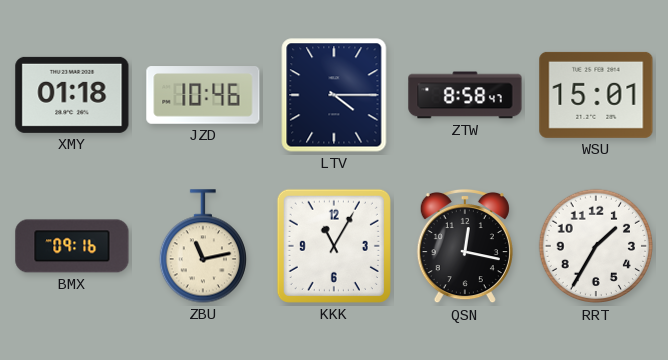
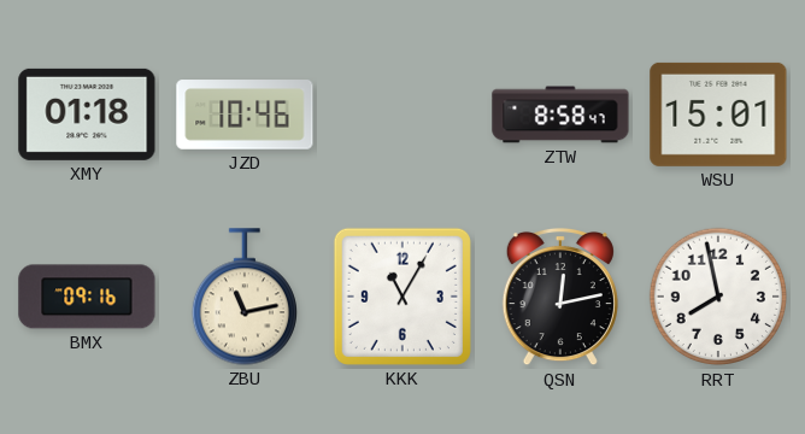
LTV: 4:15 -> none
QSN: 12:17 -> 12:13
RRT: 1:35 -> 7:58
